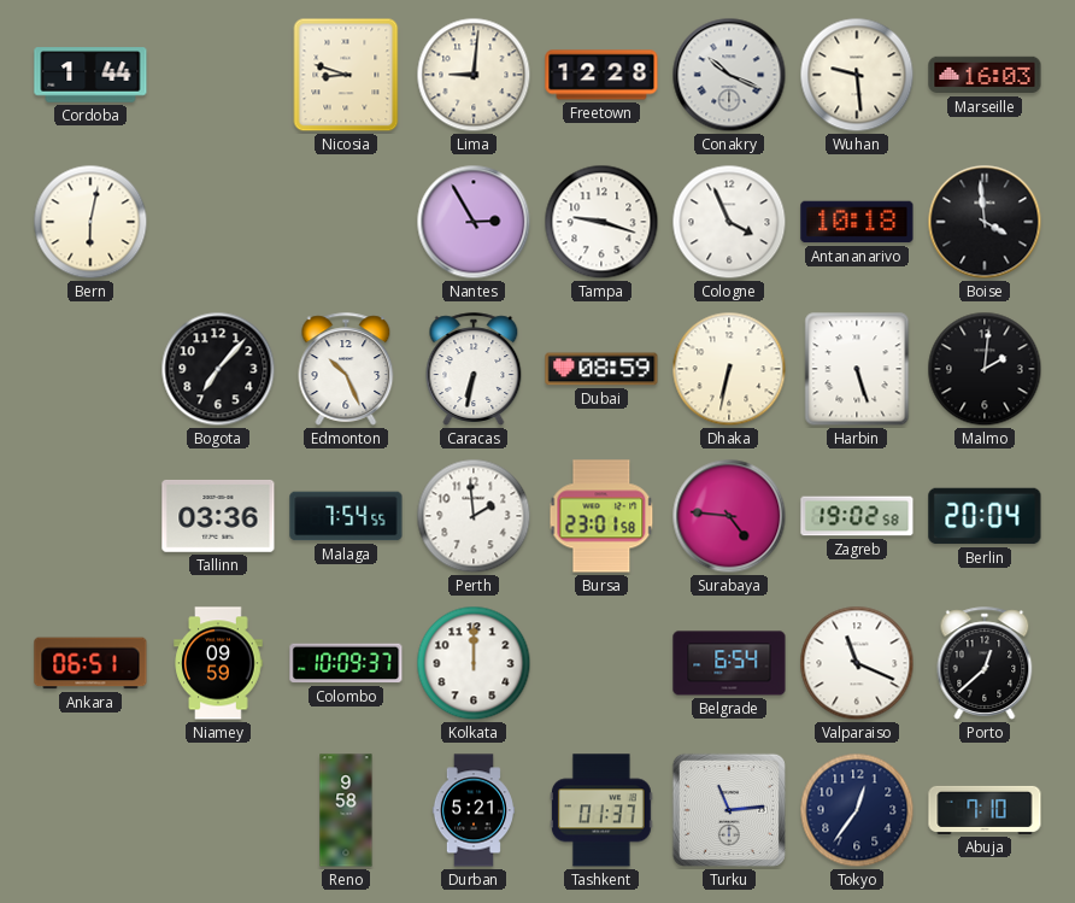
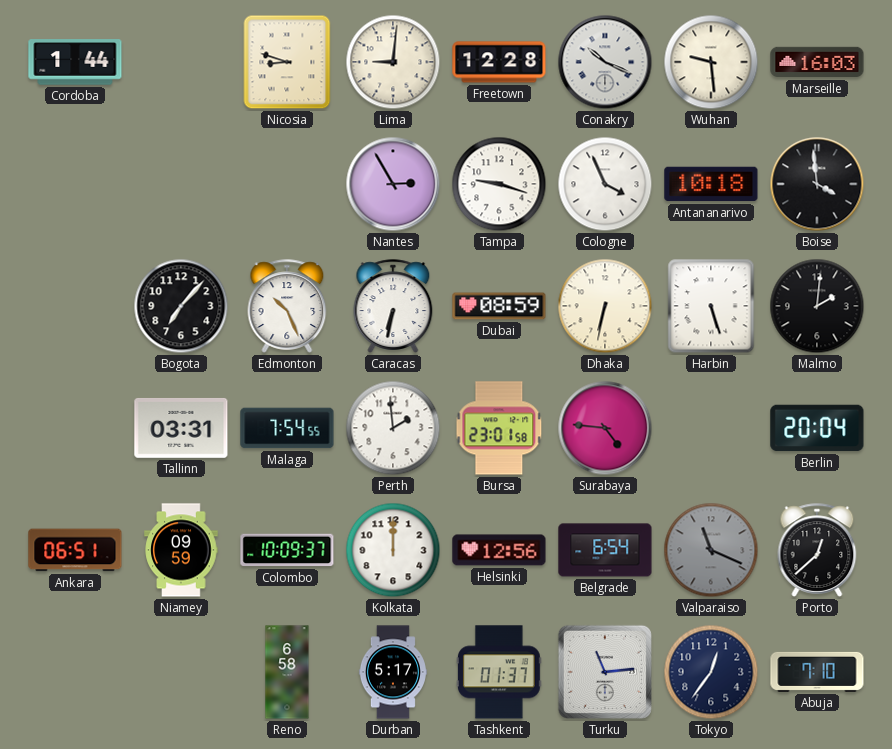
Bern: 6:02 -> none
Tallinn: 03:36 -> 03:31
Zagreb: 19:02 -> none
Helsinki: none -> 12:56
Valparaiso dial: white -> grey
Reno: 9:58 -> 6:58
Durban: 5:21 -> 5:17
